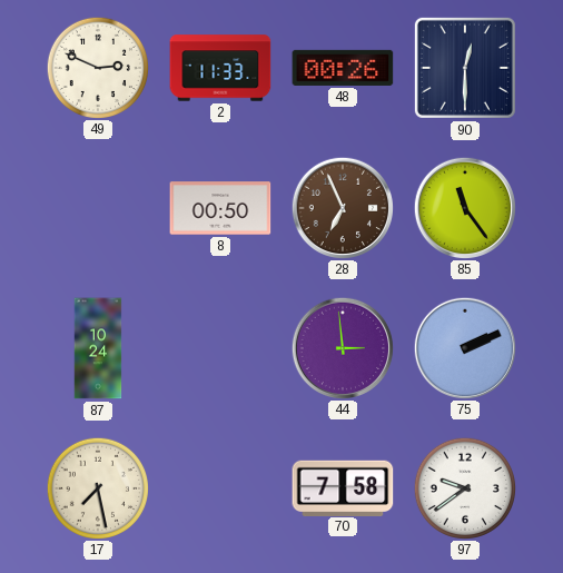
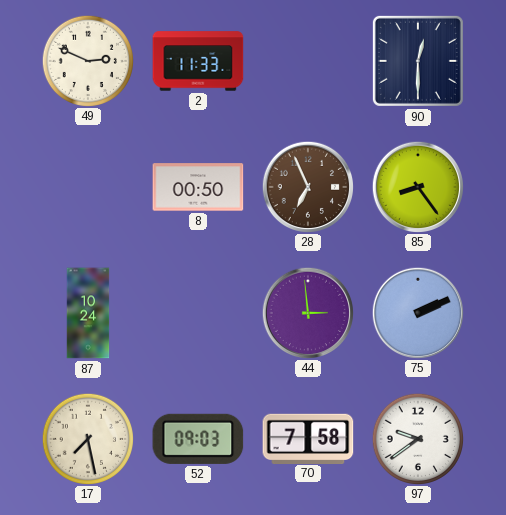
48: 00:26 -> none
85: 11:24 -> 8:24
52: none -> 09:03
